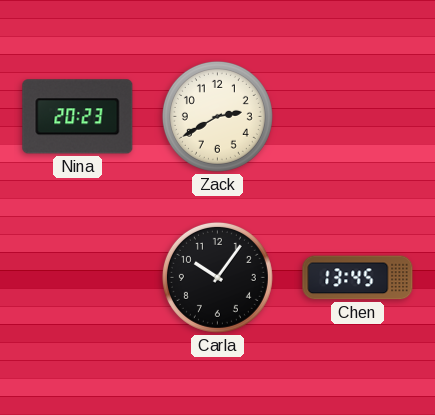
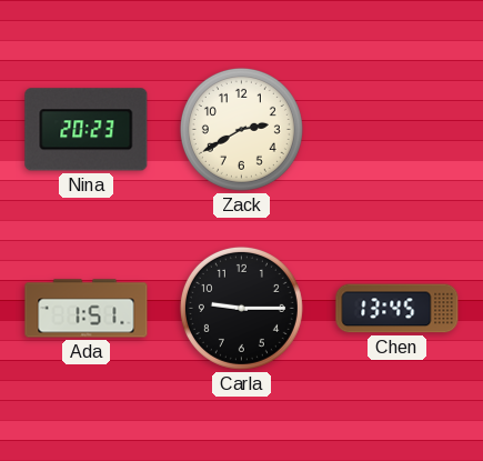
Ada: none -> 1:51
Carla: 10:06 -> 9:15
